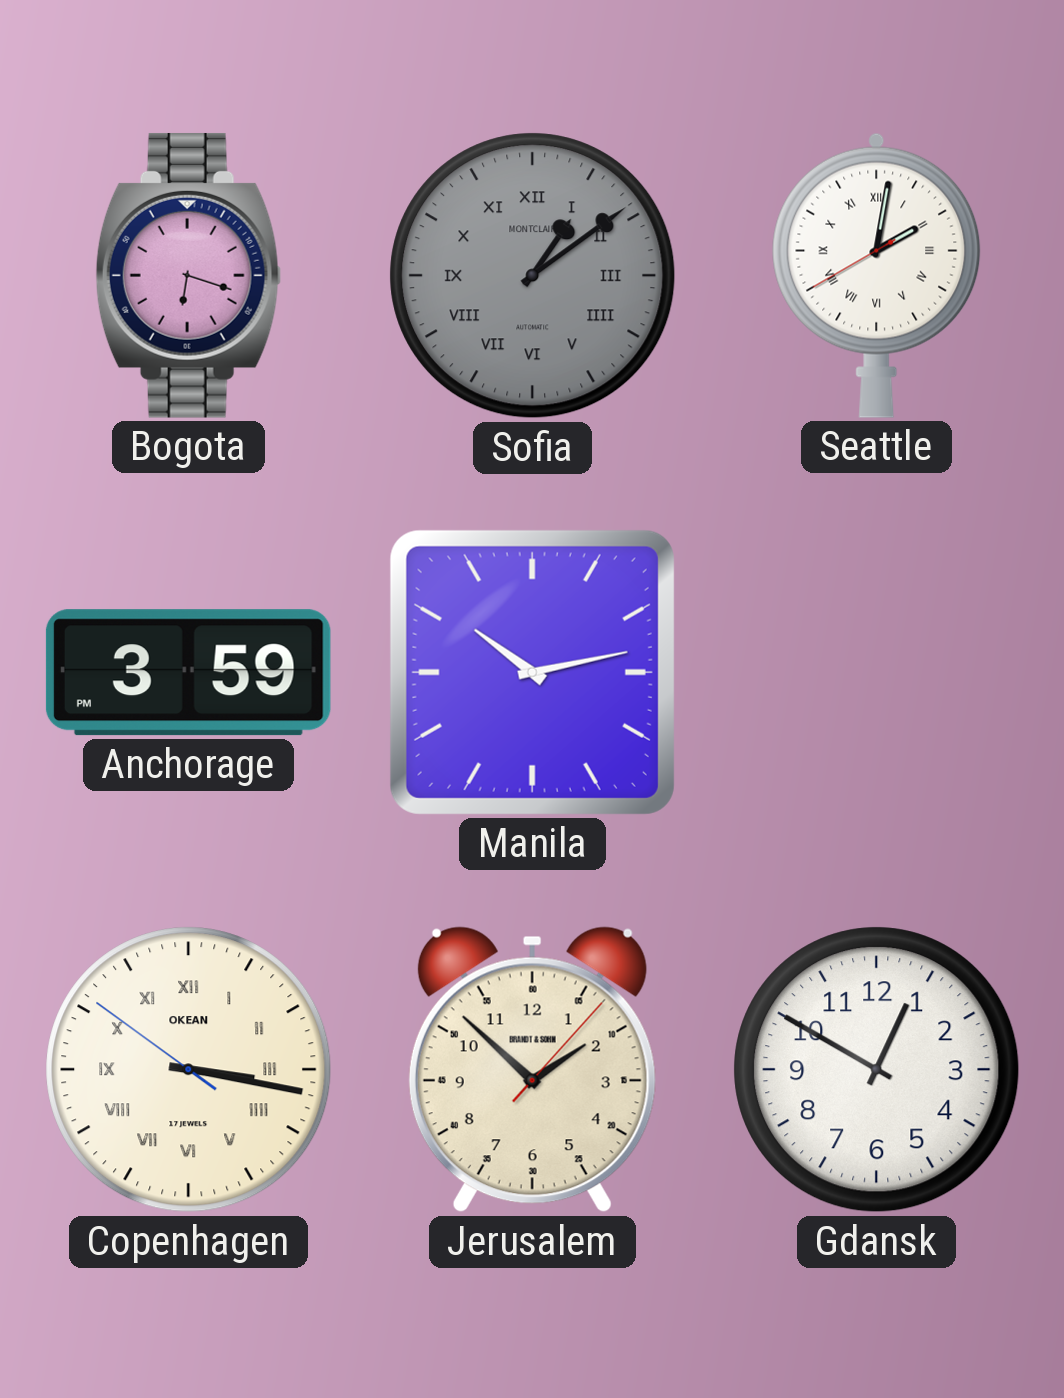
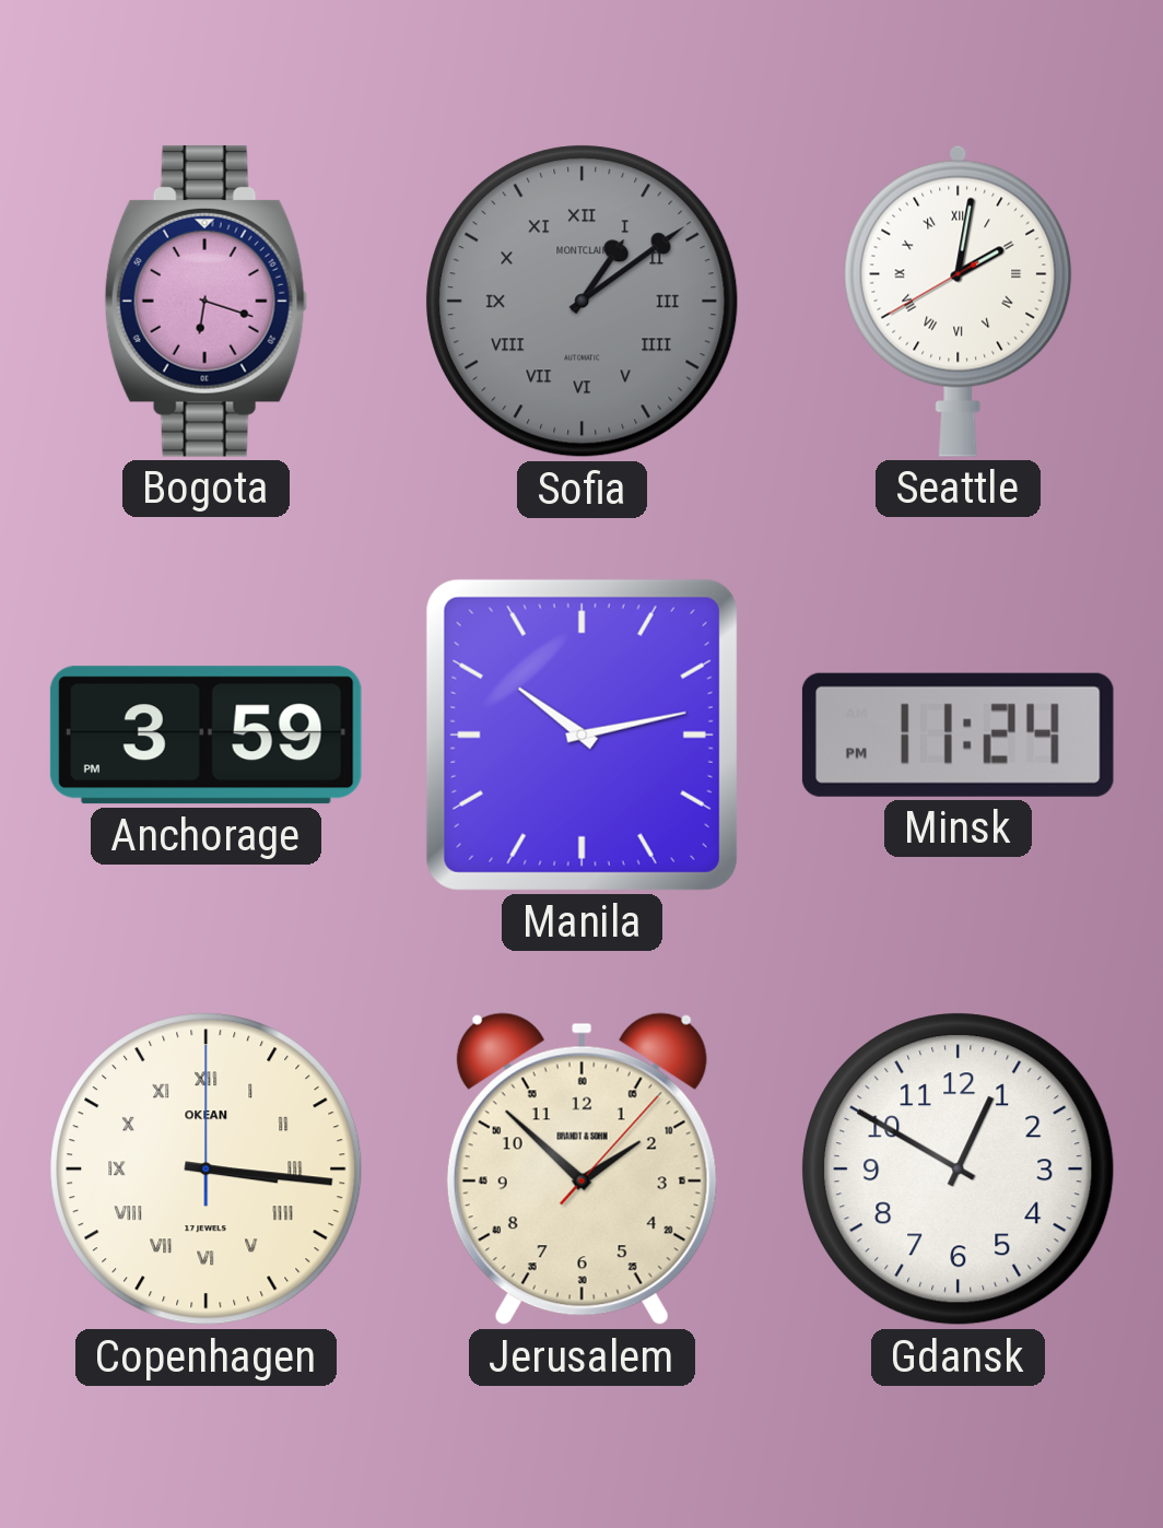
Minsk: none -> 11:24
Copenhagen: 3:16:51 -> 3:16:00
